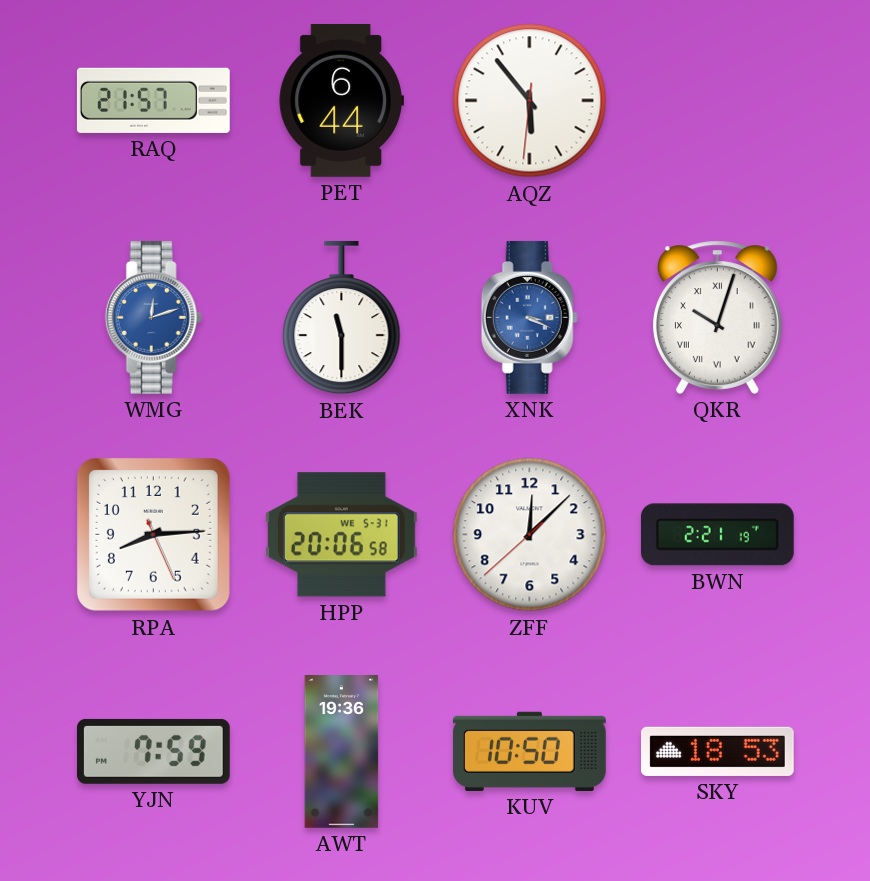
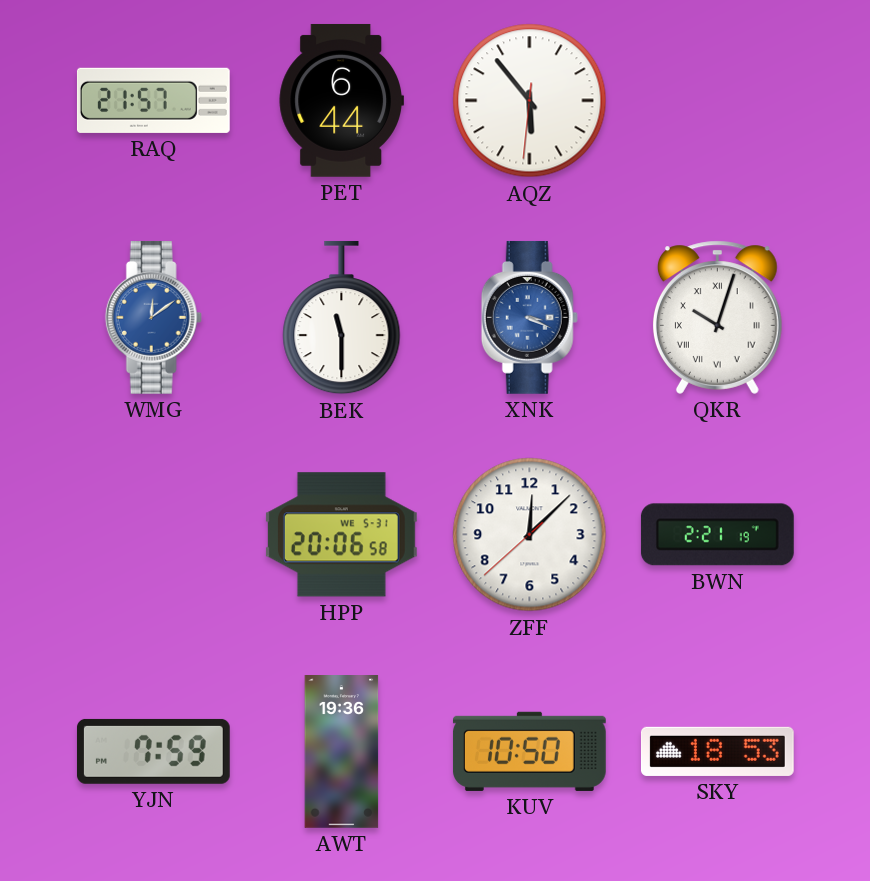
WMG: 12:12 -> 12:09
RPA: 8:14 -> none
